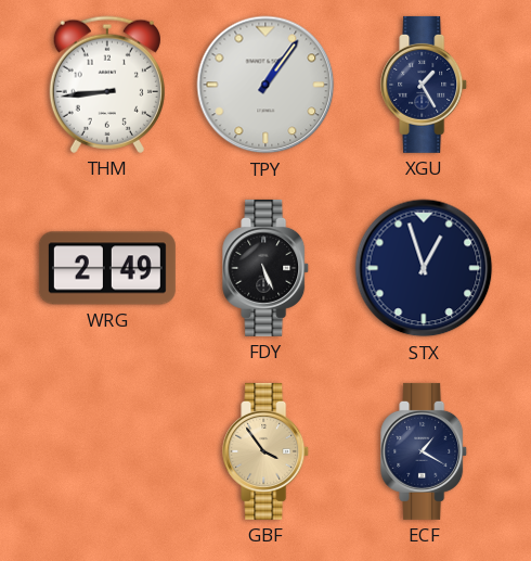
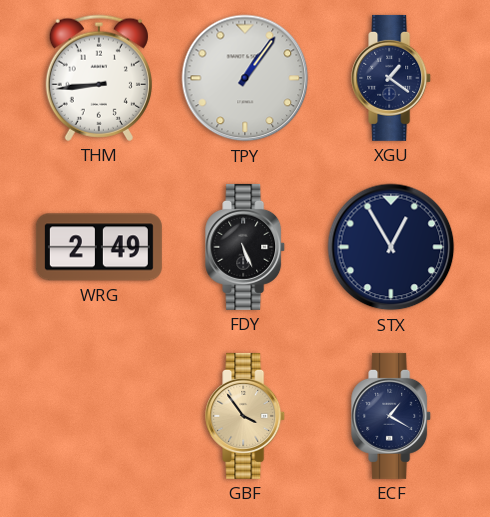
XGU: 1:25 -> 1:21
STX: 12:57 -> 12:55
